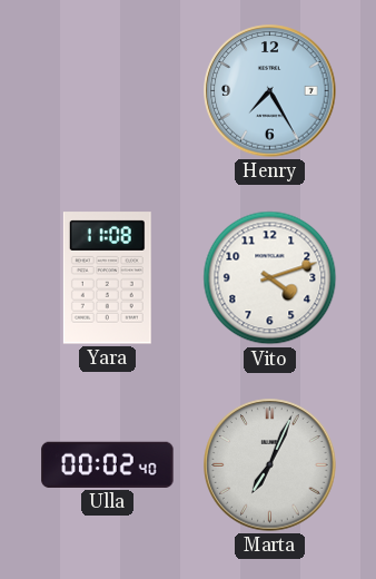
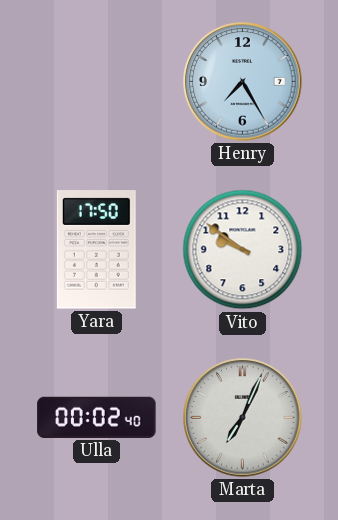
Yara: 11:08 -> 17:50
Vito: 4:12 -> 9:51
